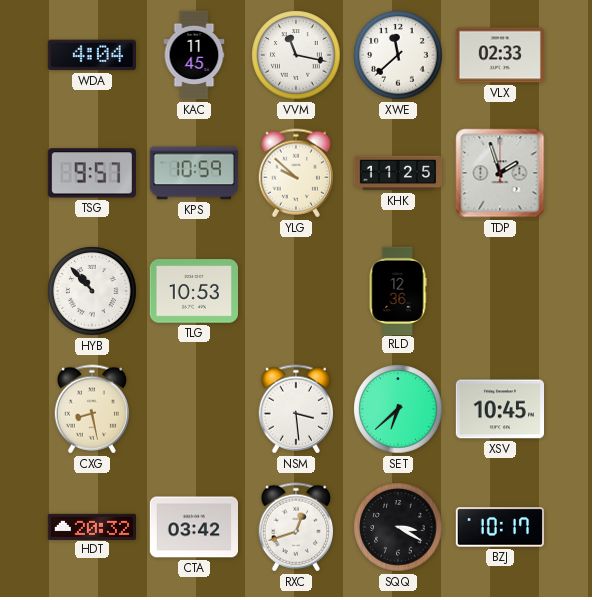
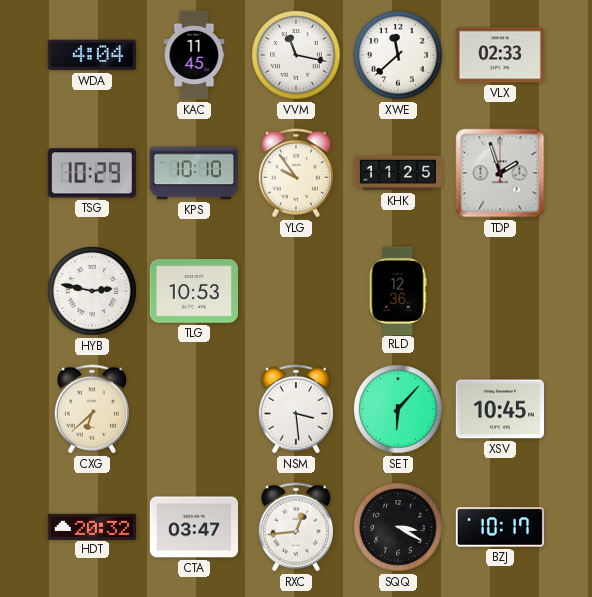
TSG: 9:57 -> 10:29
KPS: 10:59 -> 10:10
YLG: 9:52 -> 9:54
HYB: 10:53 -> 2:47
CXG: 8:28 -> 6:38
SET: 6:38 -> 6:07
CTA: 03:42 -> 03:47
RXC: 12:42 -> 12:44
